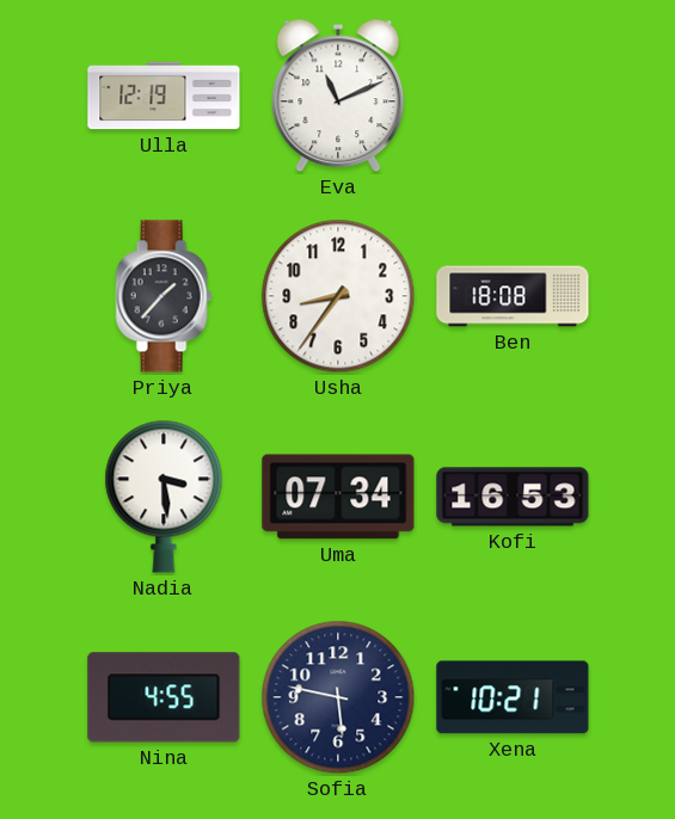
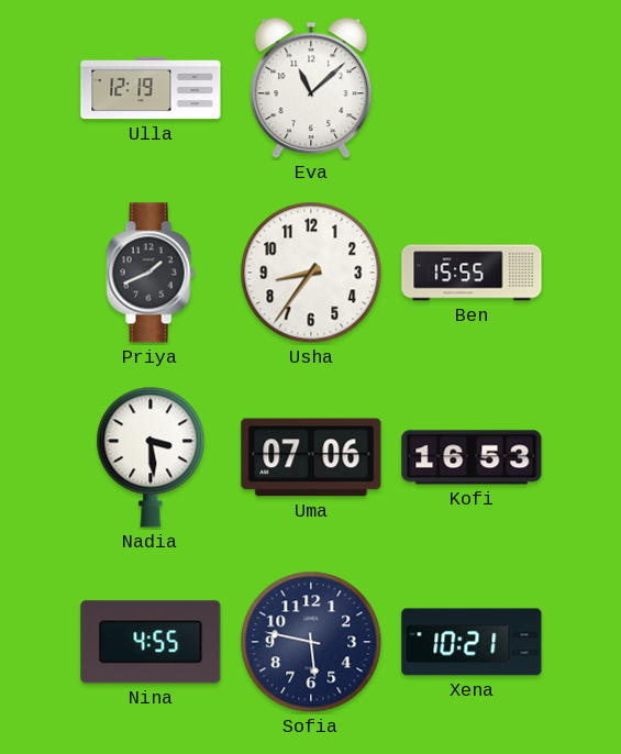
Eva: 11:11 -> 11:08
Priya: 1:37 -> 1:41
Ben: 18:08 -> 15:55
Uma: 07:34 -> 07:06
